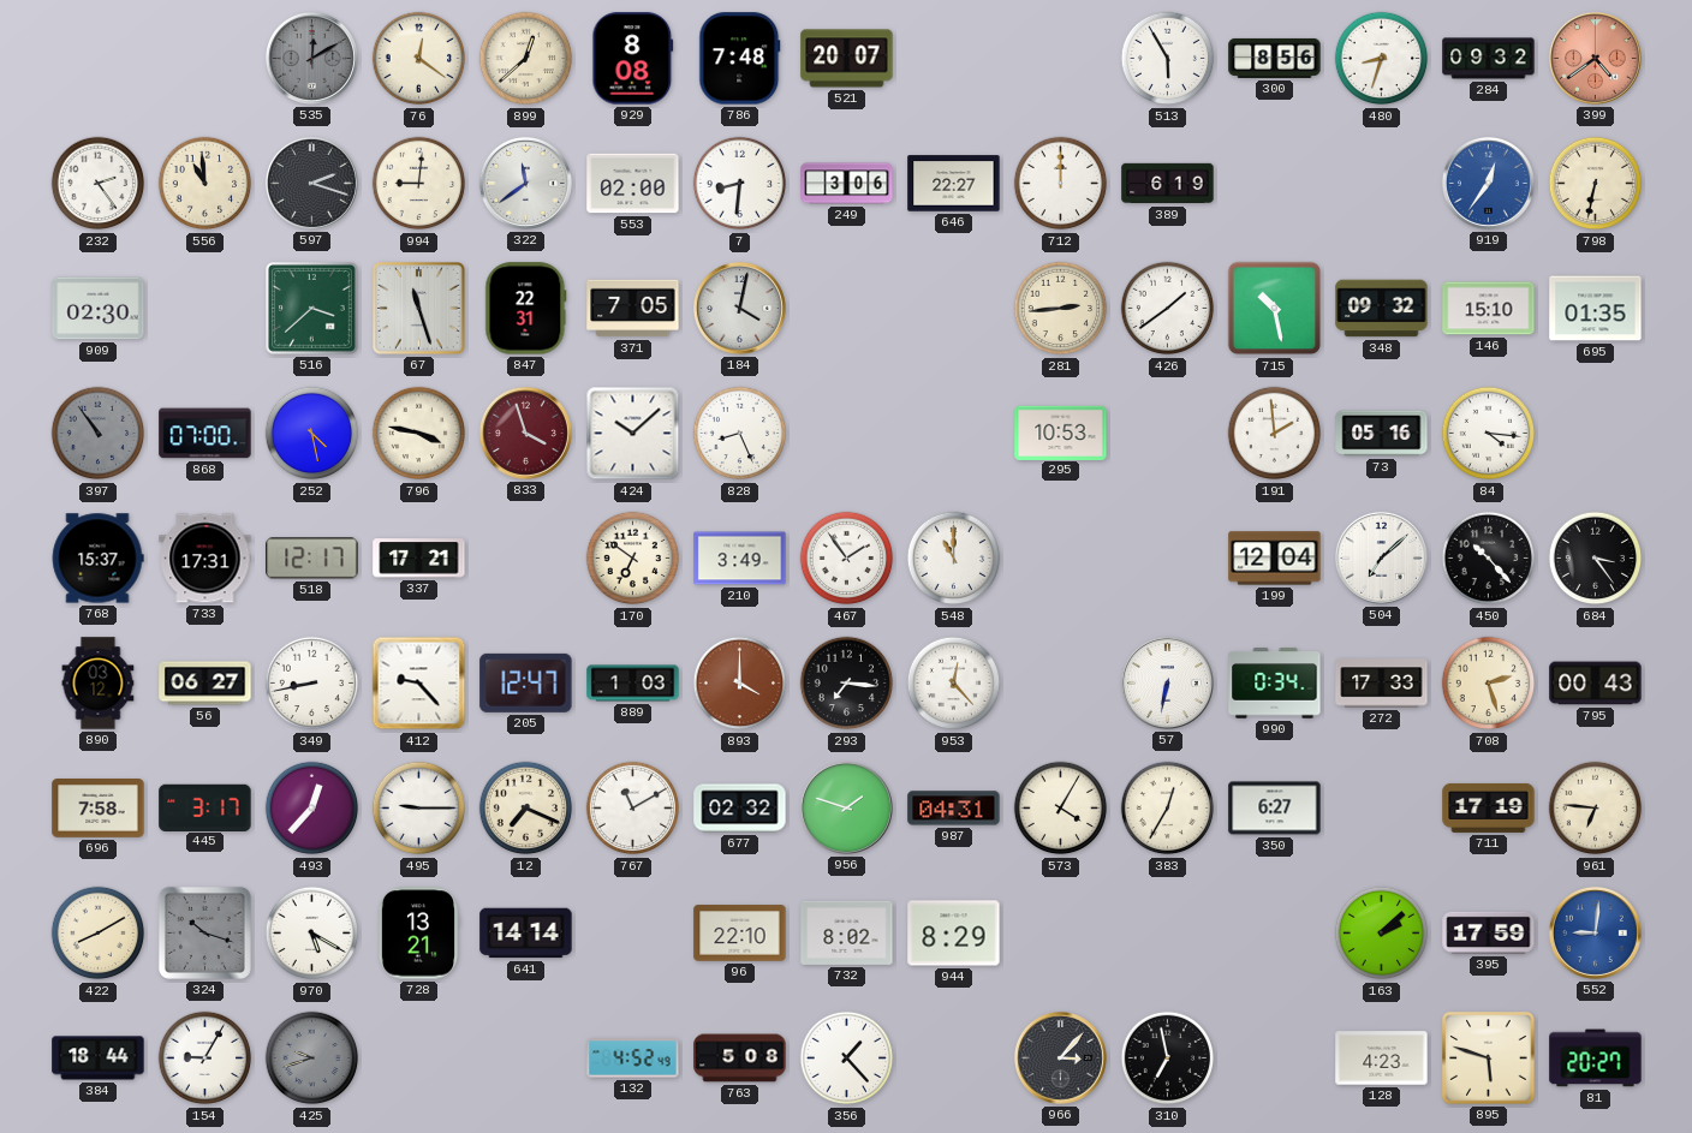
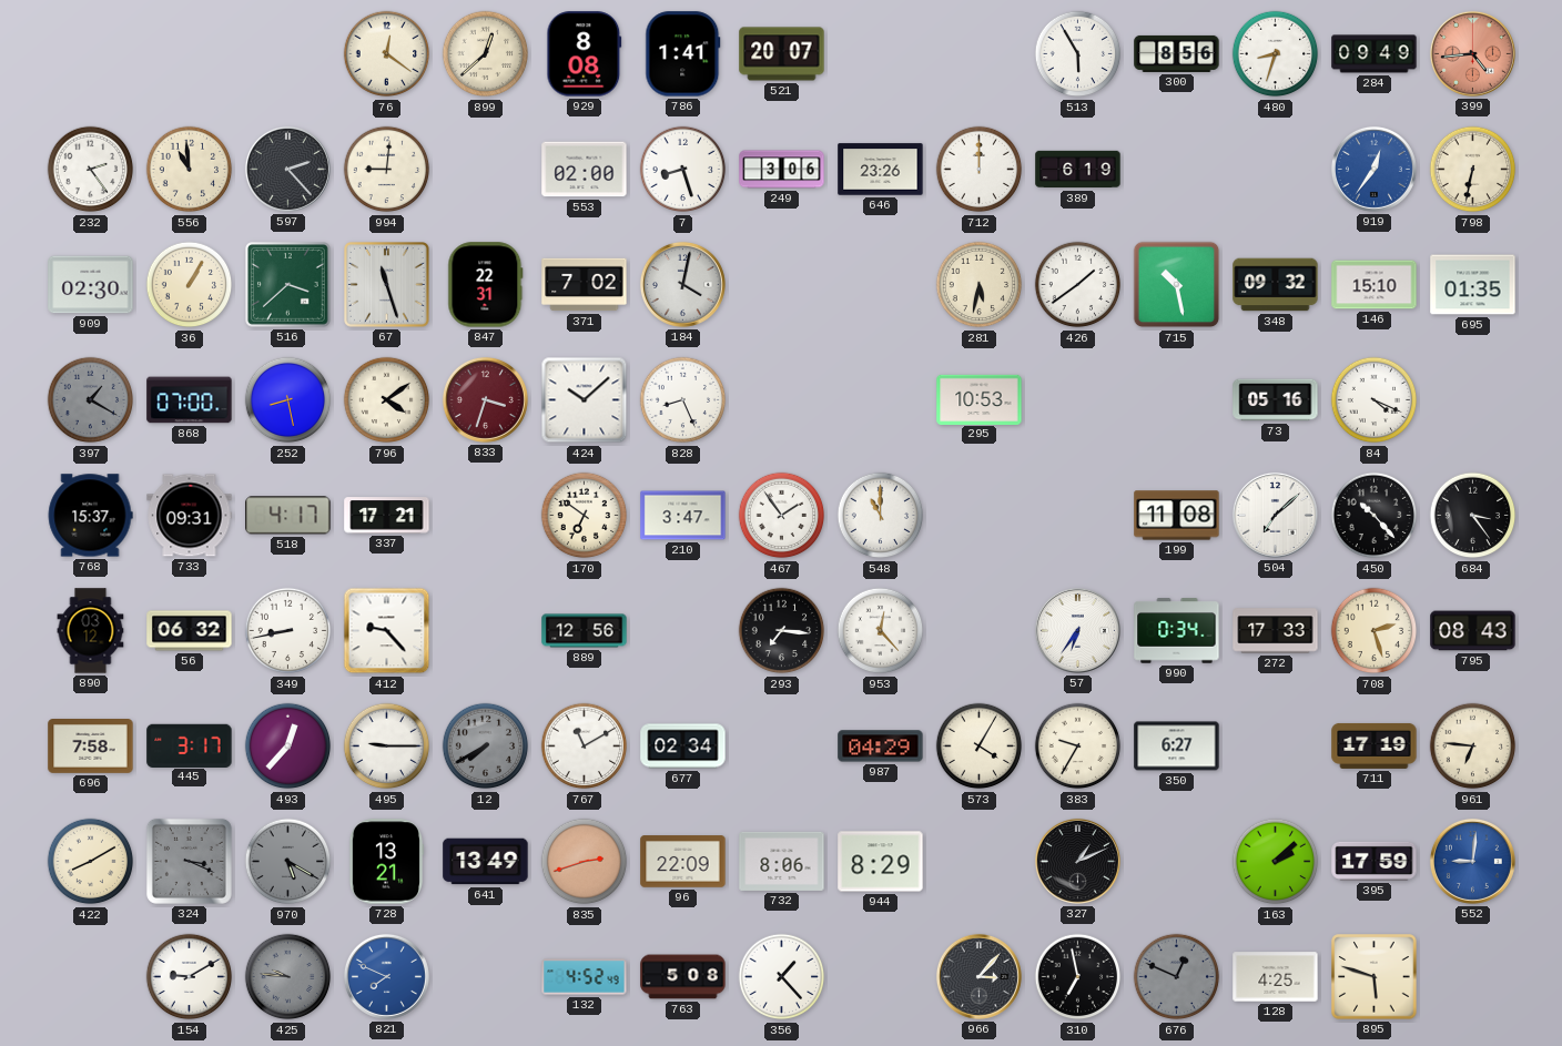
535: 12:10 -> none
786: 7:48 -> 1:41
284: 09:32 -> 09:49
399: 4:39 -> 4:44
597: 2:18 -> 2:23
322: 11:39 -> none
7: 8:31 -> 8:27
646: 22:27 -> 23:26
36: none -> 1:05
371: 7:05 -> 7:02
281: 2:44 -> 5:32
397: 10:54 -> 1:20
252: 4:28 -> 8:28
796: 3:47 -> 4:09
833: 3:57 -> 3:33
191: 1:59 -> none
84: 4:16 -> 4:19
733: 17:31 -> 09:31
518: 12:17 -> 4:17
210: 3:49 -> 3:47
199: 12:04 -> 11:08
56: 06:27 -> 06:32
205: 12:47 -> none
889: 1:03 -> 12:56
893: 4:00 -> none
57: 6:32 -> 6:36
795: 00:43 -> 08:43
12: 7:19 -> 7:40
12 dial: cream -> grey
677: 02:32 -> 02:34
956: 1:48 -> none
987: 04:31 -> 04:29
383: 12:35 -> 9:35
324: 10:18 -> 3:19
970 dial: white -> grey
641: 14:14 -> 13:49
835: none -> 2:42
96: 22:10 -> 22:09
732: 8:02 -> 8:06
327: none -> 1:11
384: 18:44 -> none
154: 9:05 -> 9:10
425: 9:42 -> 9:46
821: none -> 7:49
676: none -> 12:49
128: 4:23 -> 4:25
81: 20:27 -> none
